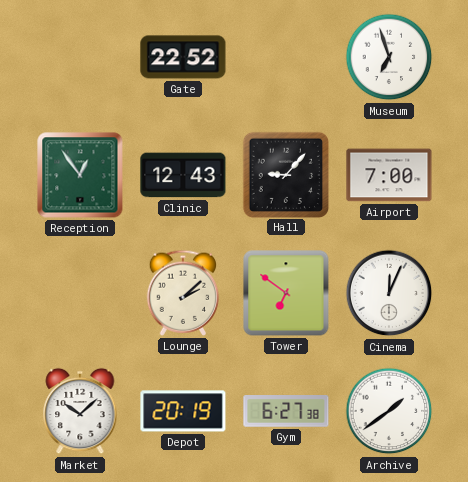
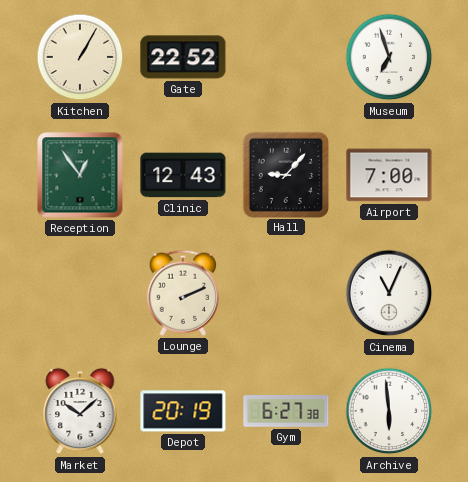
Kitchen: none -> 1:05
Lounge: 2:08 -> 2:11
Tower: 6:51 -> none
Cinema: 12:04 -> 11:04
Archive: 1:39 -> 5:59
